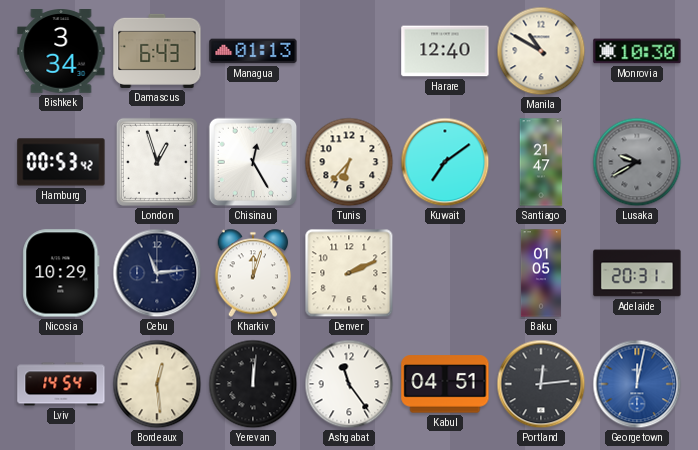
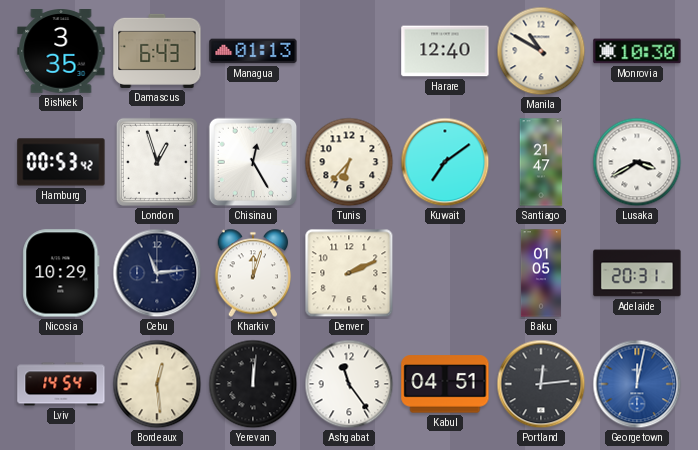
Bishkek: 3:34 -> 3:35
Lusaka: 9:40 -> 3:40
Lusaka dial: grey -> white
